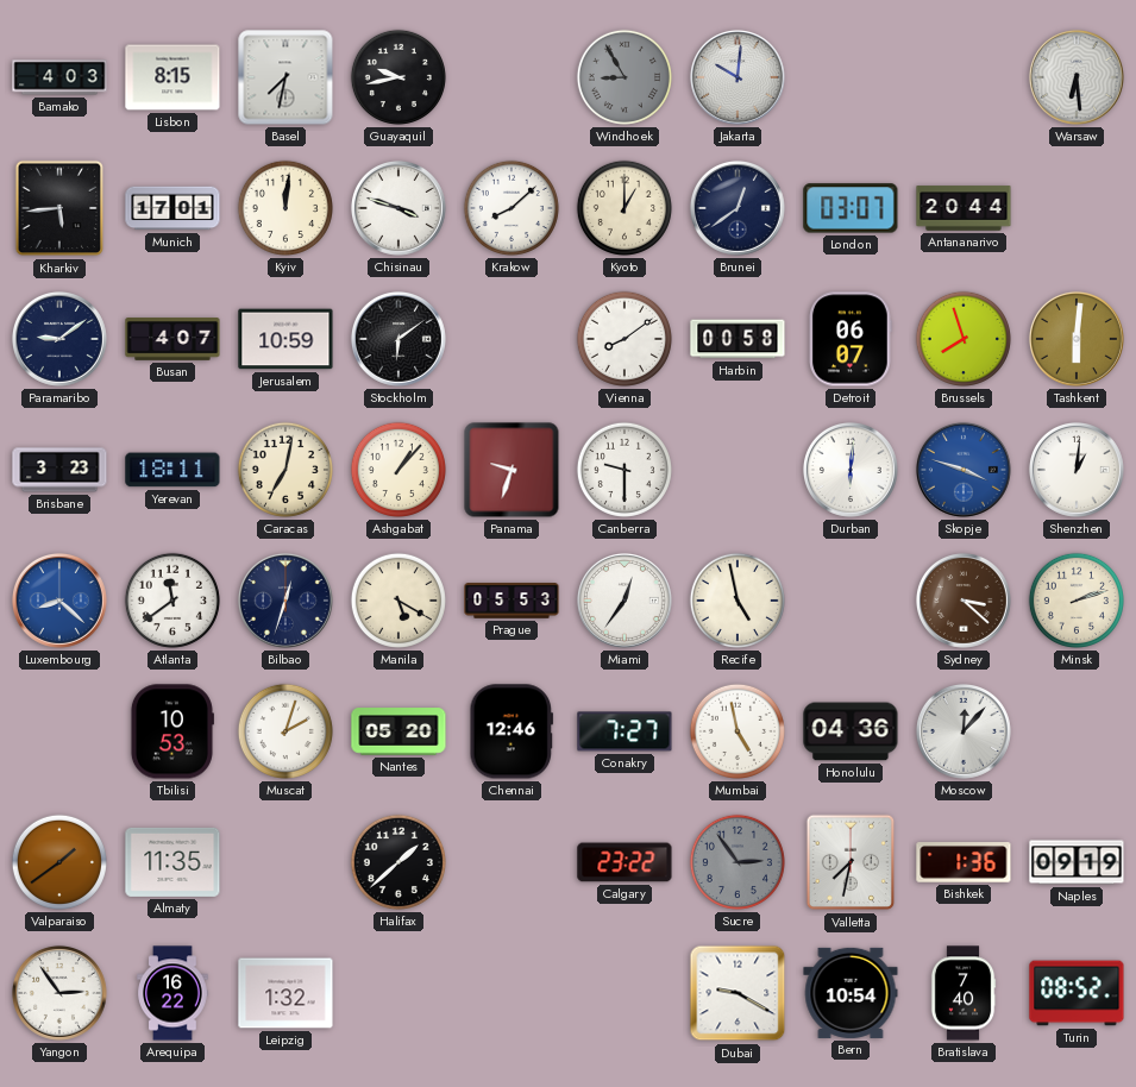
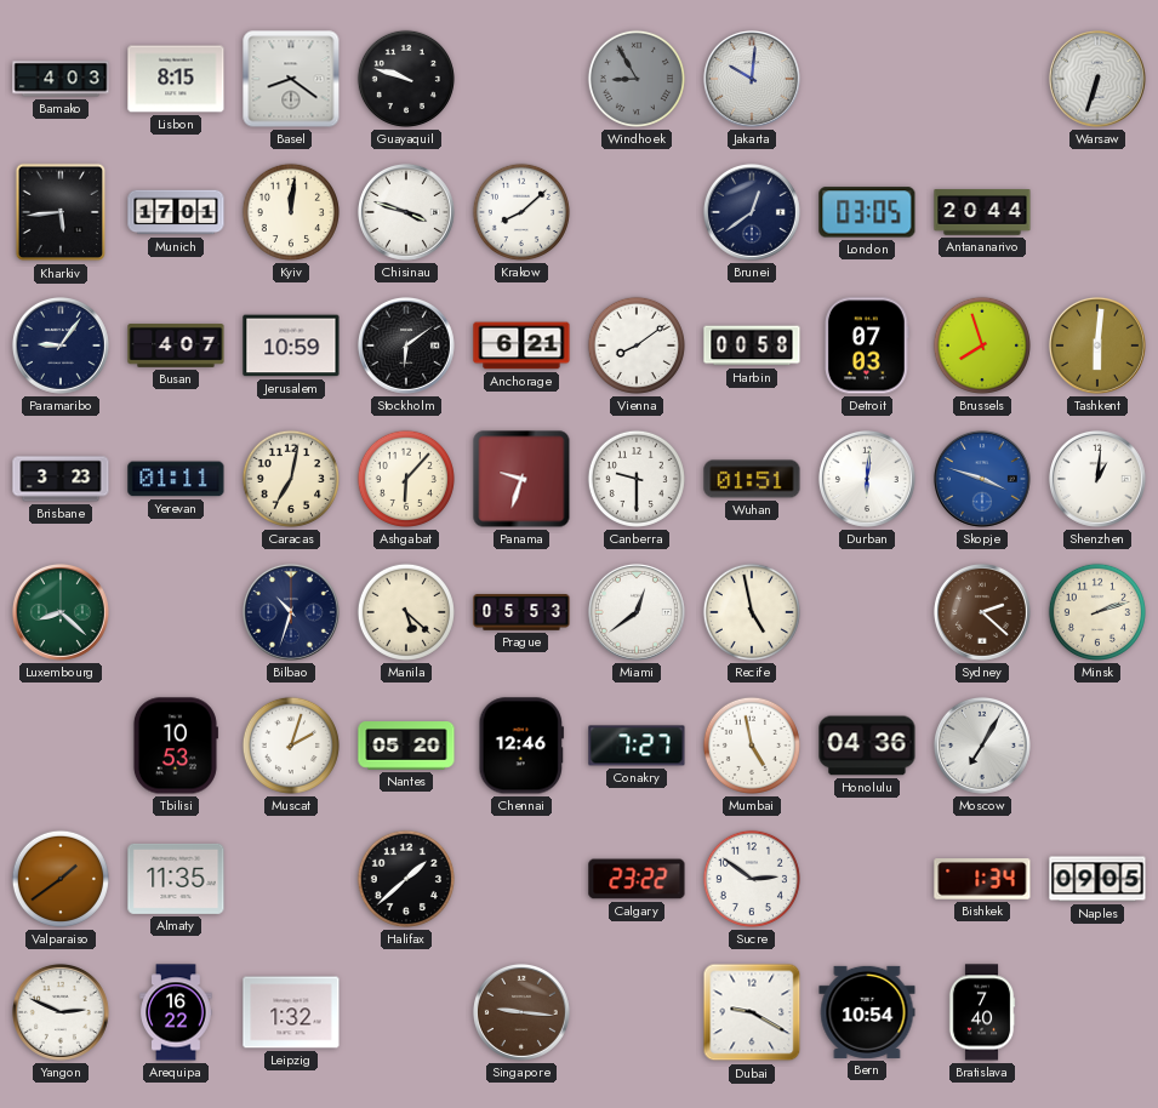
Basel: 7:32 -> 8:21
Guayaquil: 9:43 -> 9:48
Warsaw: 6:29 -> 6:33
Kyoto: 1:00 -> none
London: 03:07 -> 03:05
Paramaribo: 9:09 -> 9:06
Anchorage: none -> 6:21
Detroit: 06:07 -> 07:03
Yerevan: 18:11 -> 01:11
Ashgabat: 1:07 -> 6:07
Wuhan: none -> 01:51
Luxembourg dial: blue -> green
Atlanta: 11:39 -> none
Bilbao: 12:33 -> 10:33
Manila: 5:20 -> 5:22
Miami: 12:36 -> 12:39
Sydney: 3:22 -> 2:22
Moscow: 12:07 -> 7:05
Sucre: 2:54 -> 2:51
Sucre dial: grey -> white
Valletta: 7:32 -> none
Bishkek: 1:36 -> 1:34
Naples: 09:19 -> 09:05
Yangon: 2:54 -> 2:49
Singapore: none -> 9:16
Turin: 08:52 -> none
